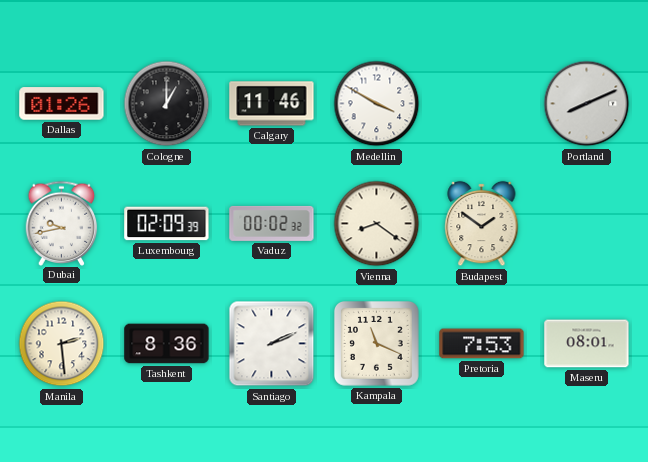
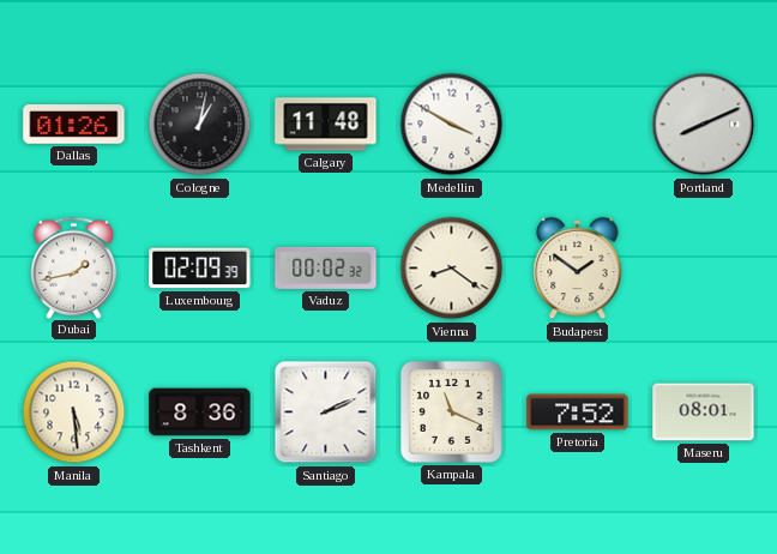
Cologne: 1:00 -> 1:02
Calgary: 11:46 -> 11:48
Dubai: 9:43 -> 1:43
Manila: 2:29 -> 5:29
Pretoria: 7:53 -> 7:52
